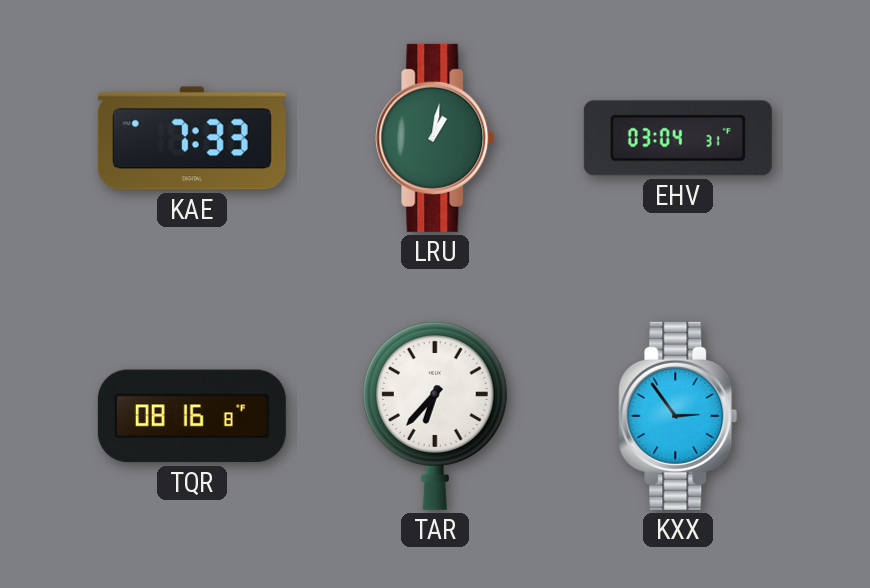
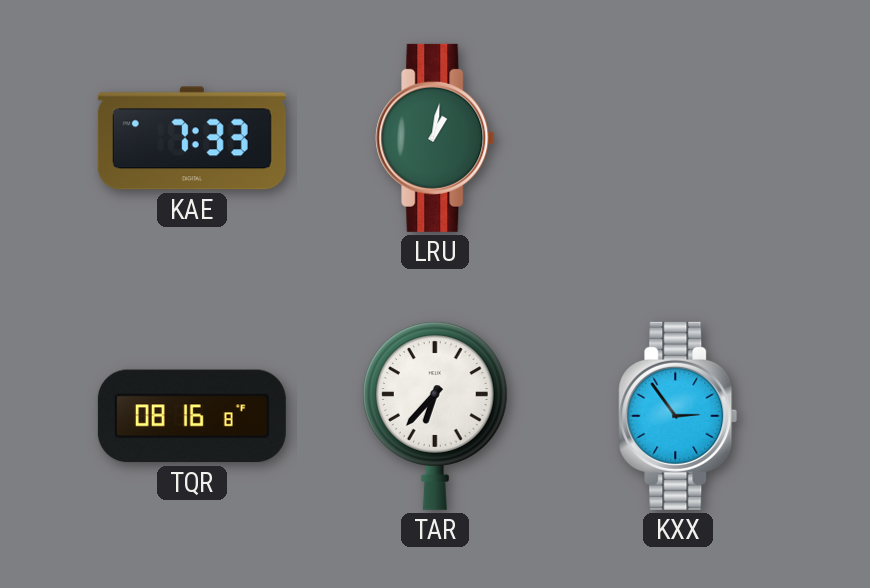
EHV: 03:04 -> none
